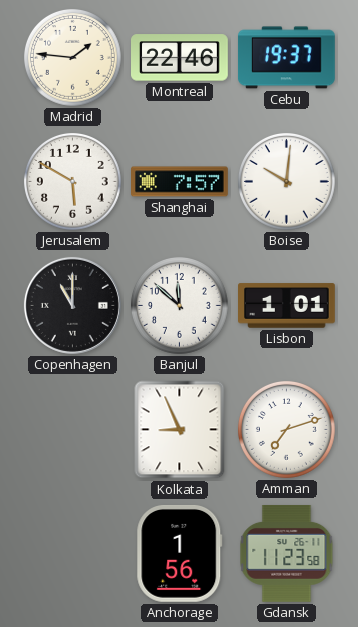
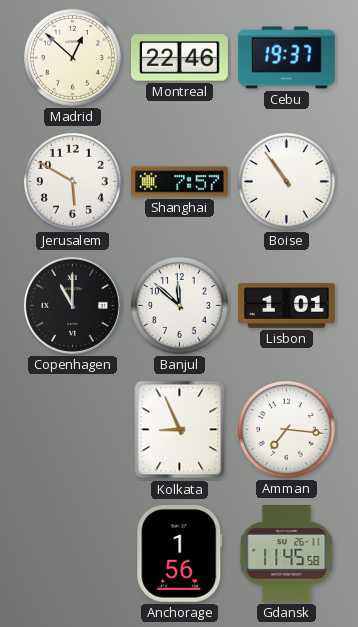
Madrid: 1:46 -> 12:52
Boise: 10:01 -> 10:54
Amman: 7:12 -> 7:16
Gdansk: 11:23 -> 11:45
